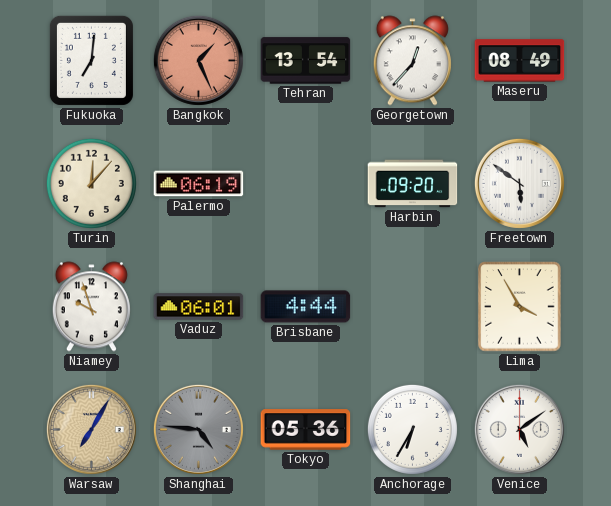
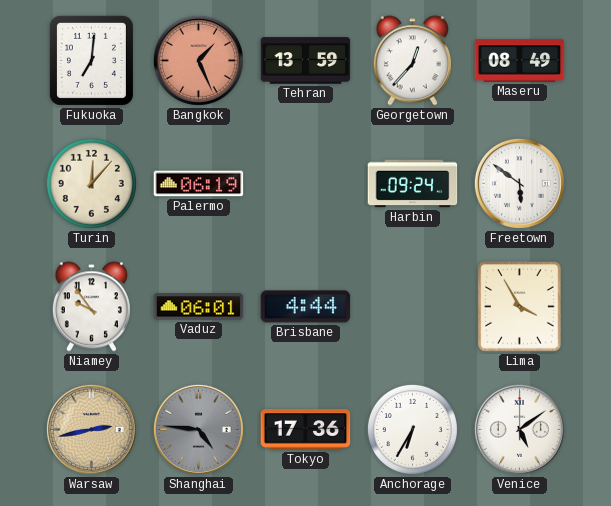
Tehran: 13:54 -> 13:59
Harbin: 09:20 -> 09:24
Niamey: 9:57 -> 9:54
Warsaw: 7:05 -> 2:43
Tokyo: 05:36 -> 17:36
